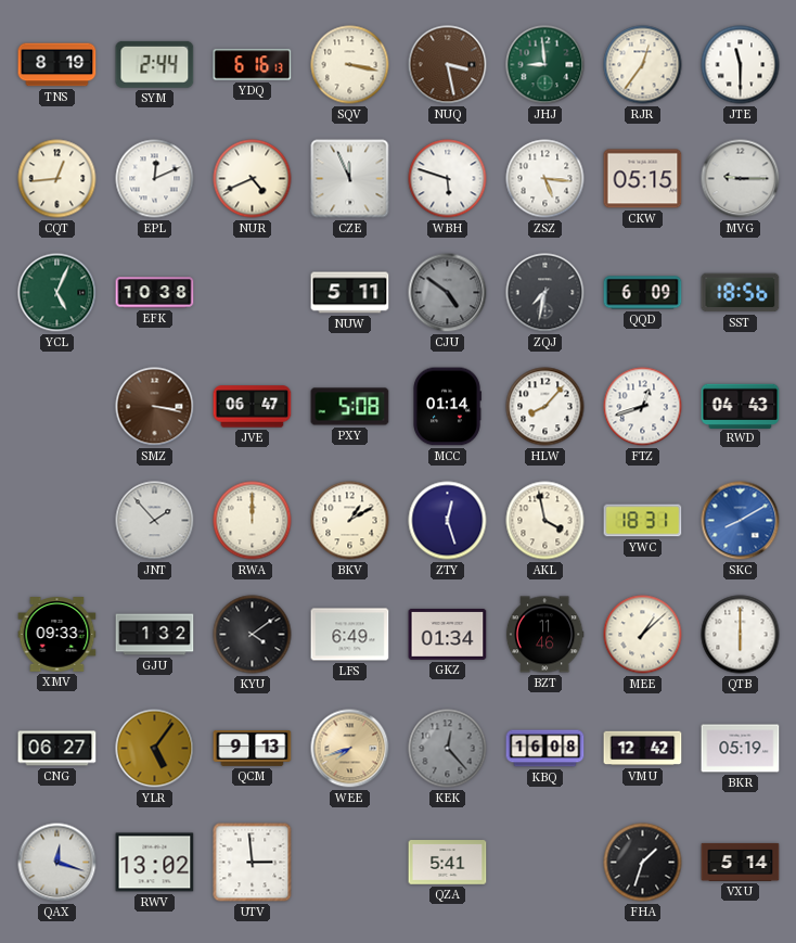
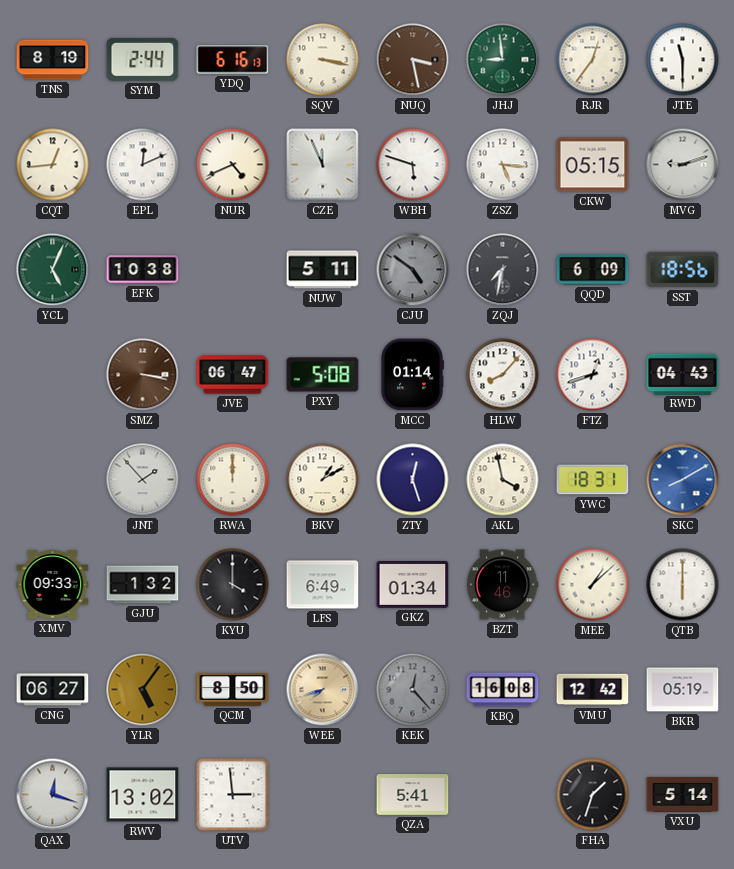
MVG: 9:15 -> 9:12
KYU: 4:09 -> 4:00
QCM: 9:13 -> 8:50
